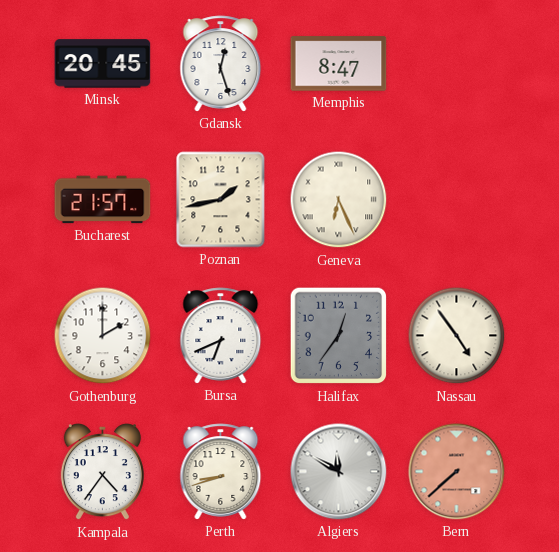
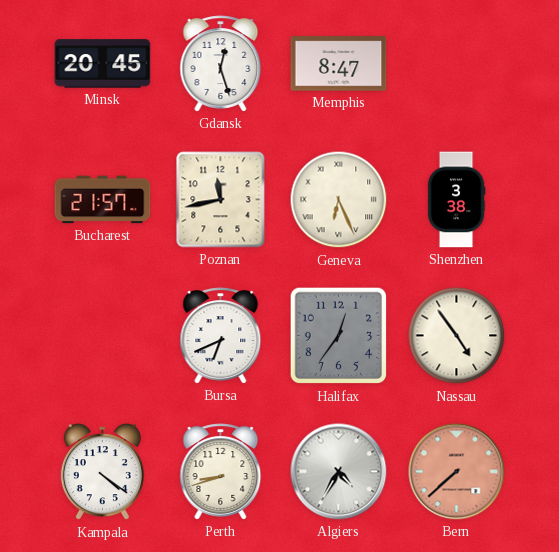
Poznan: 1:43 -> 11:43
Shenzhen: none -> 3:38
Gothenburg: 2:00 -> none
Kampala: 4:36 -> 4:21
Algiers: 11:50 -> 4:35
